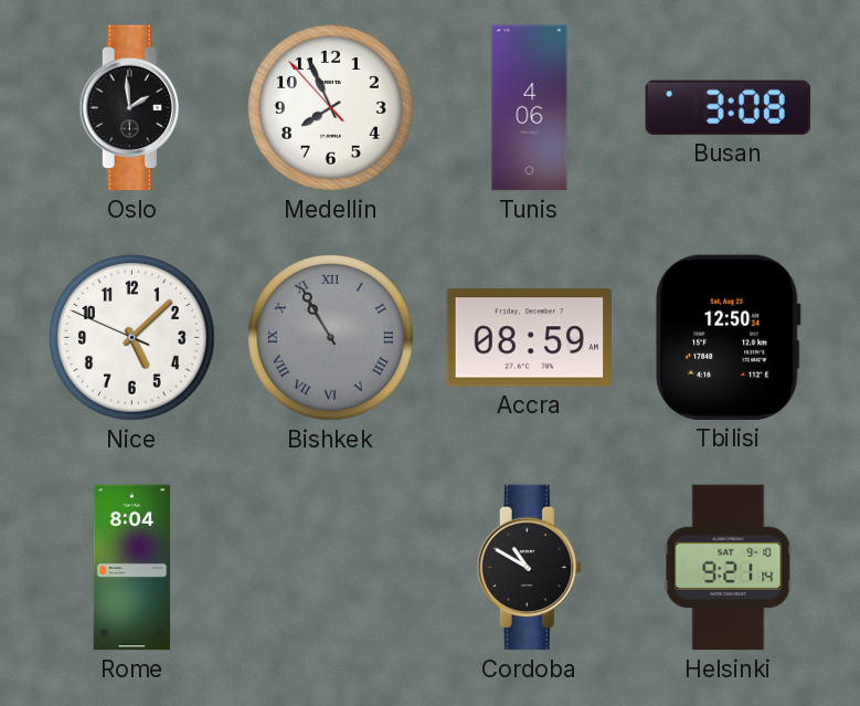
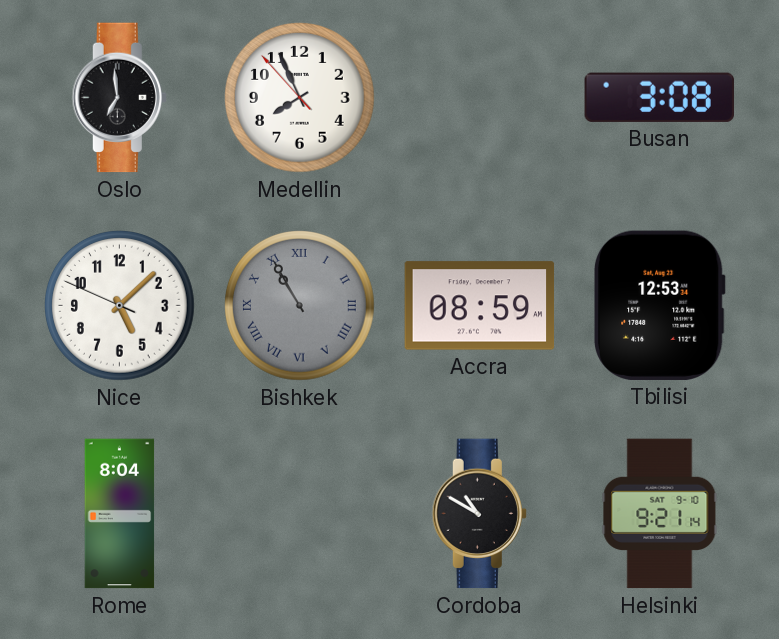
Oslo: 1:59 -> 6:59
Tunis: 4:06 -> none
Tbilisi: 12:50 -> 12:53
